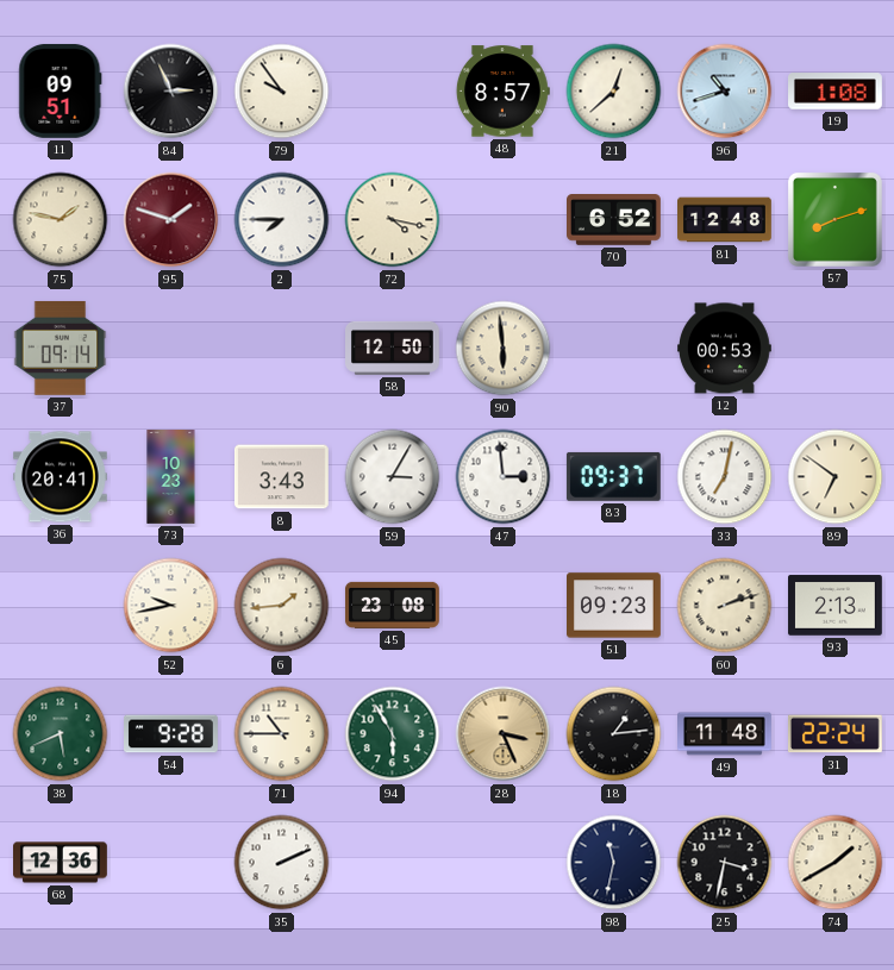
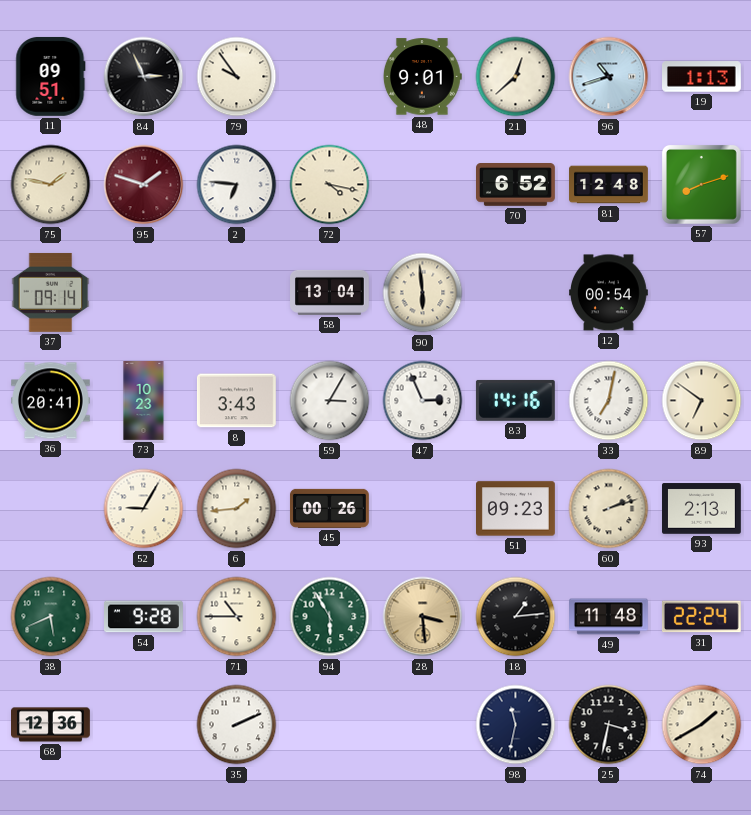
48: 8:57 -> 9:01
19: 1:08 -> 1:13
2: 7:45 -> 6:46
58: 12:50 -> 13:04
12: 00:53 -> 00:54
47: 2:59 -> 2:56
83: 09:37 -> 14:16
52: 9:43 -> 9:05
45: 23:08 -> 00:26
28: 3:26 -> 3:29
